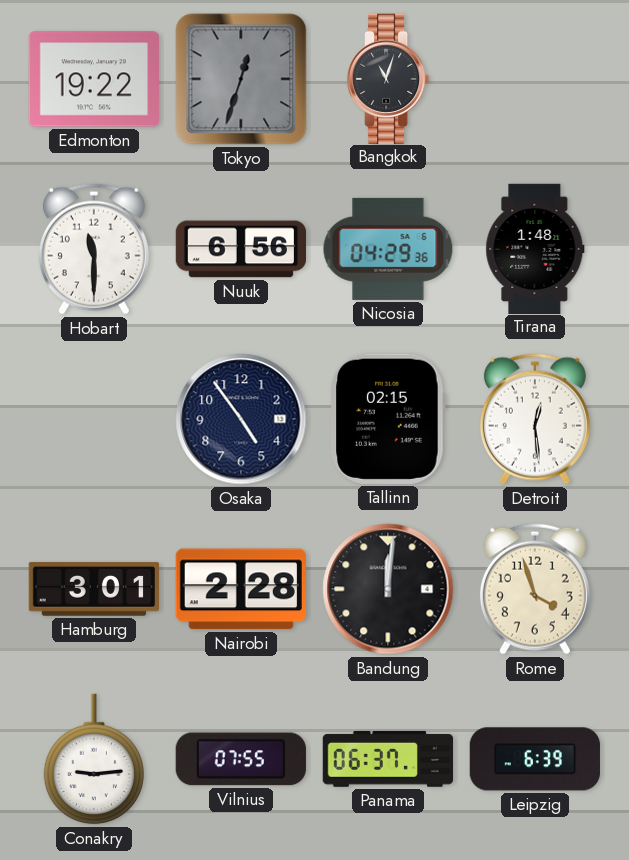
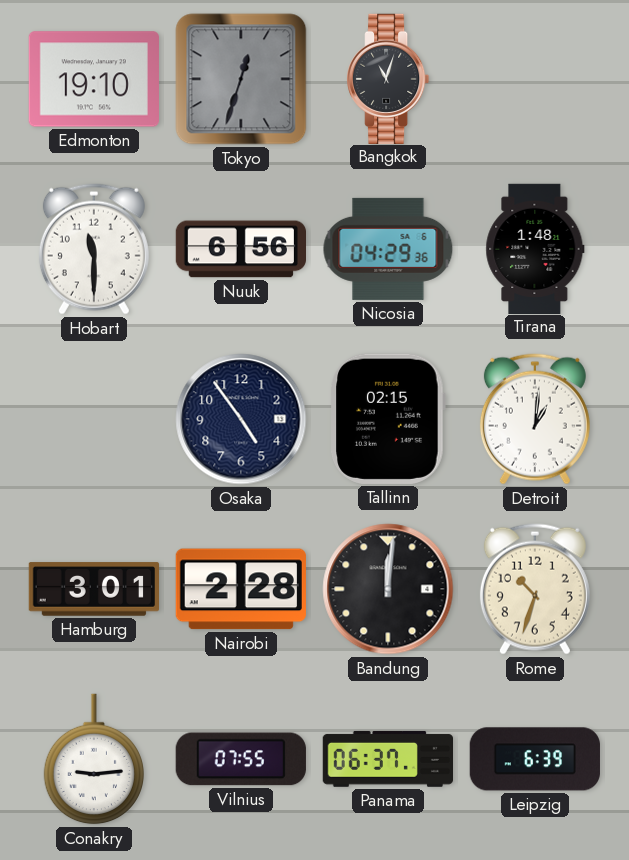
Edmonton: 19:22 -> 19:10
Detroit: 12:29 -> 1:01
Rome: 3:57 -> 10:33
